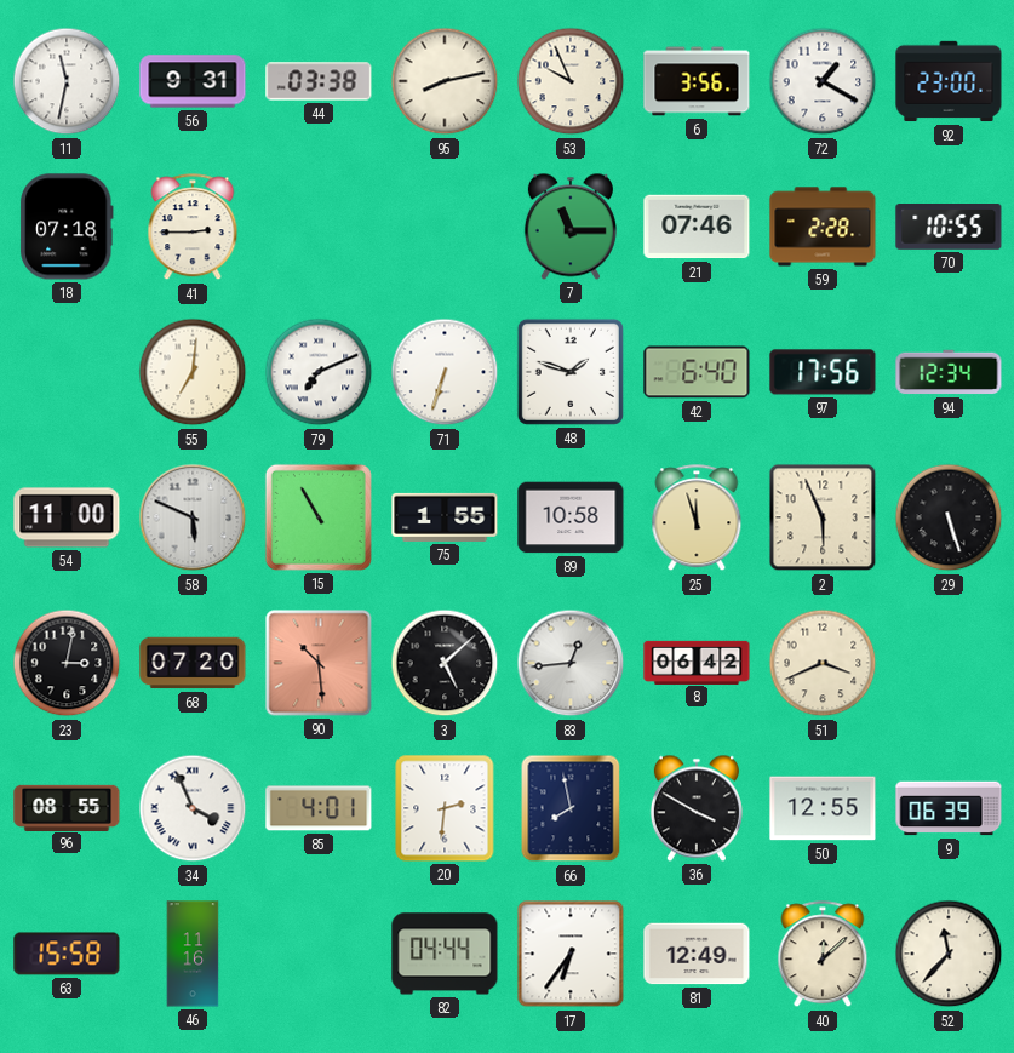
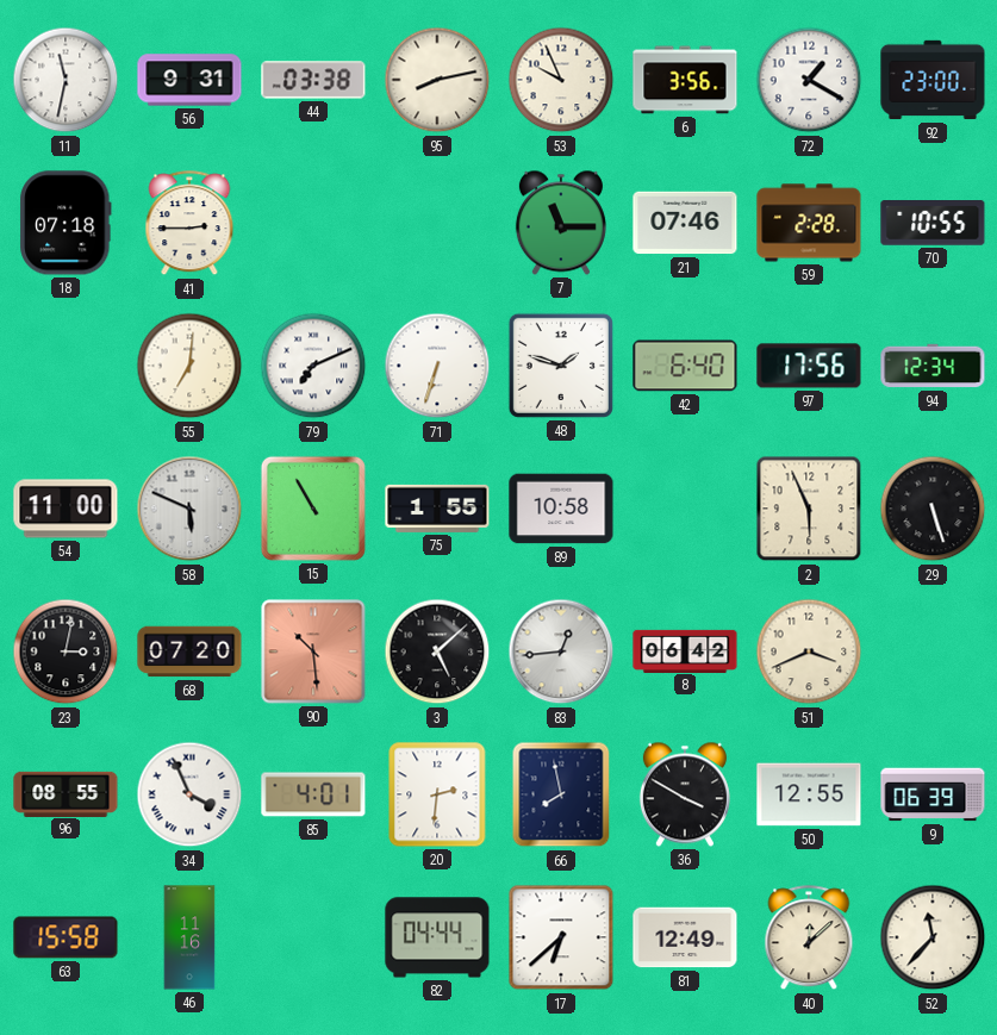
25: 11:57 -> none
17: 6:36 -> 6:38
